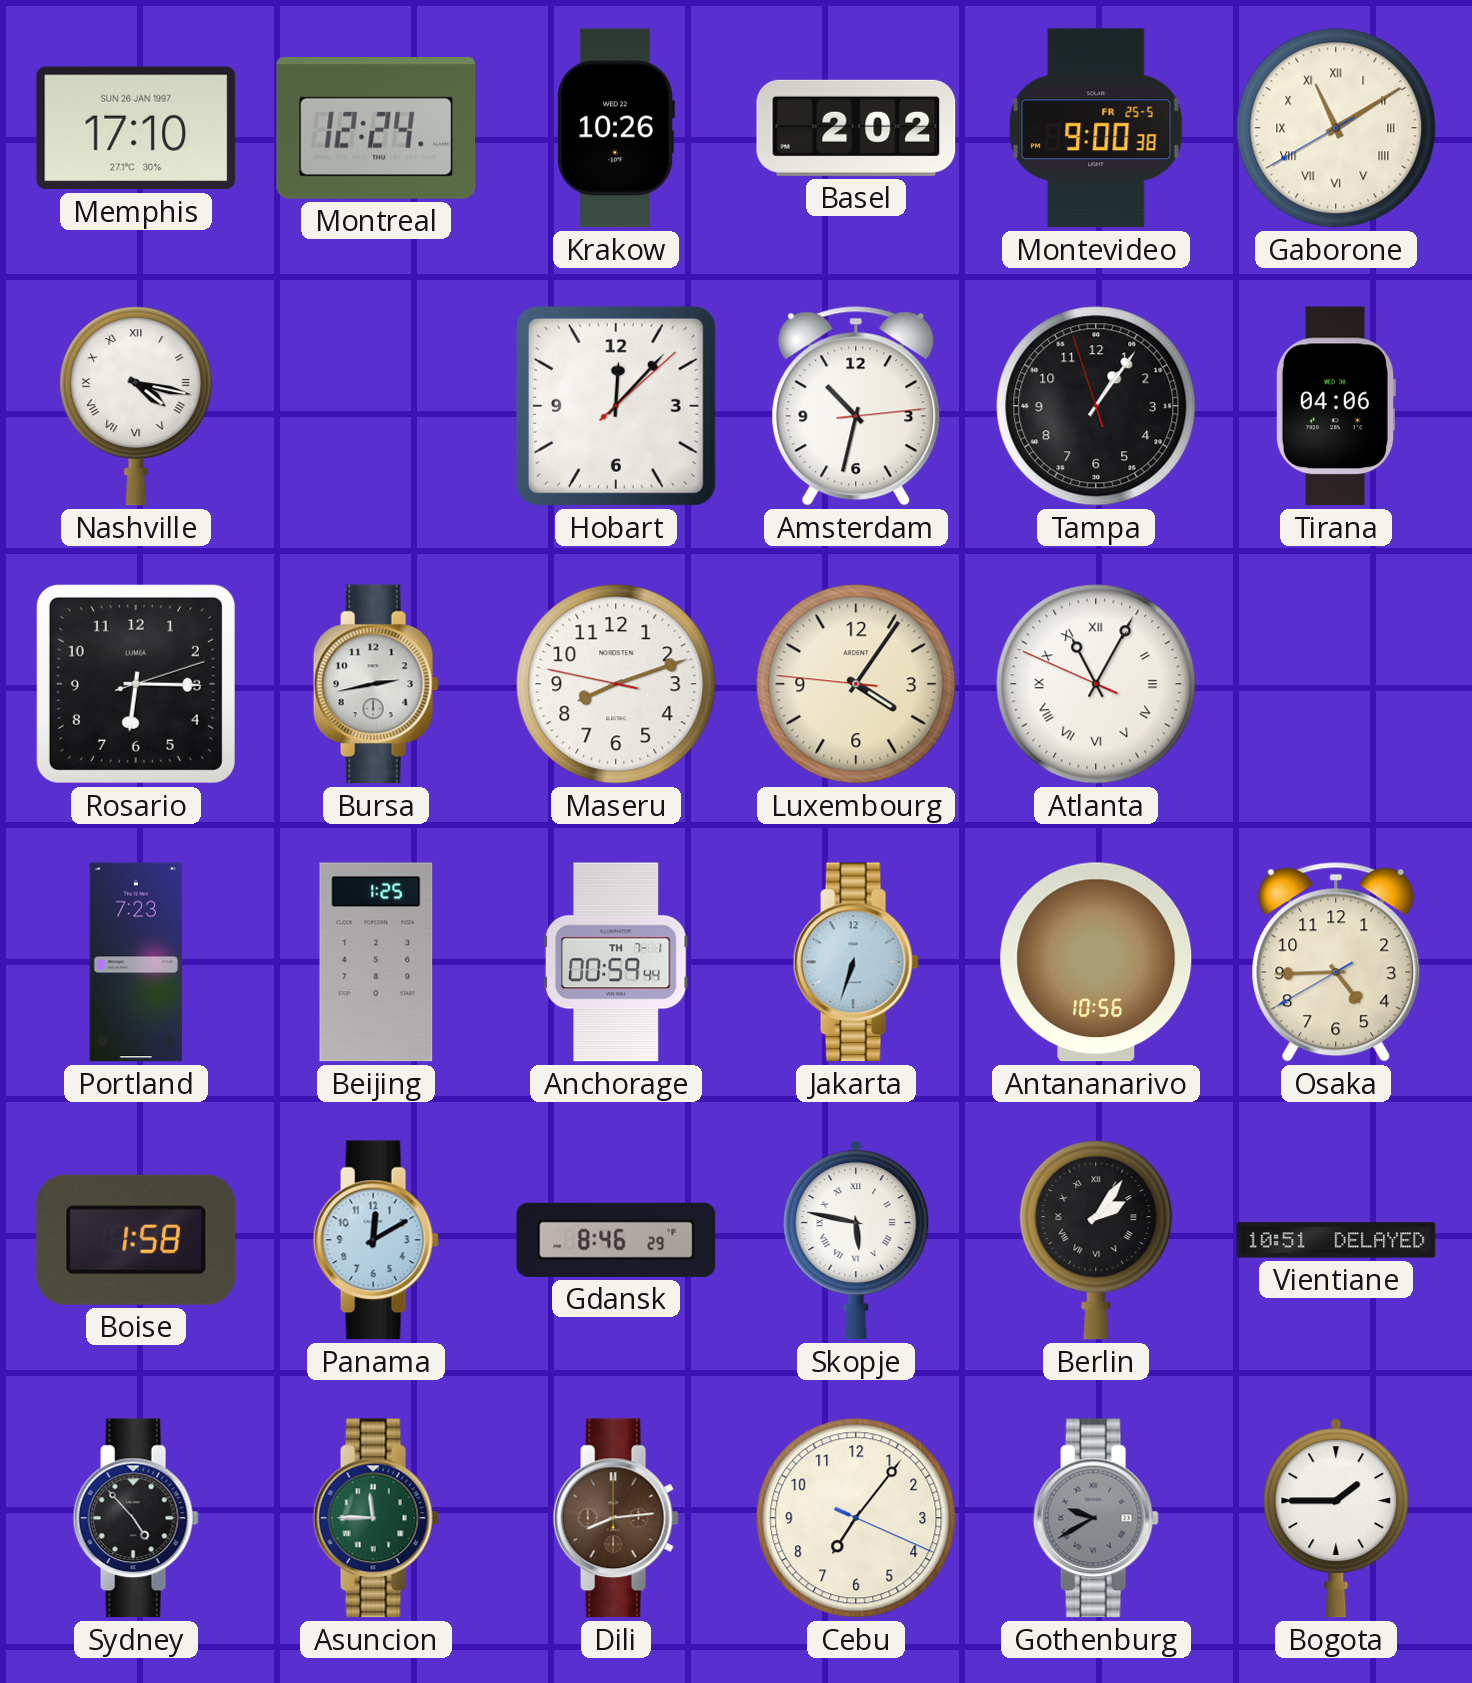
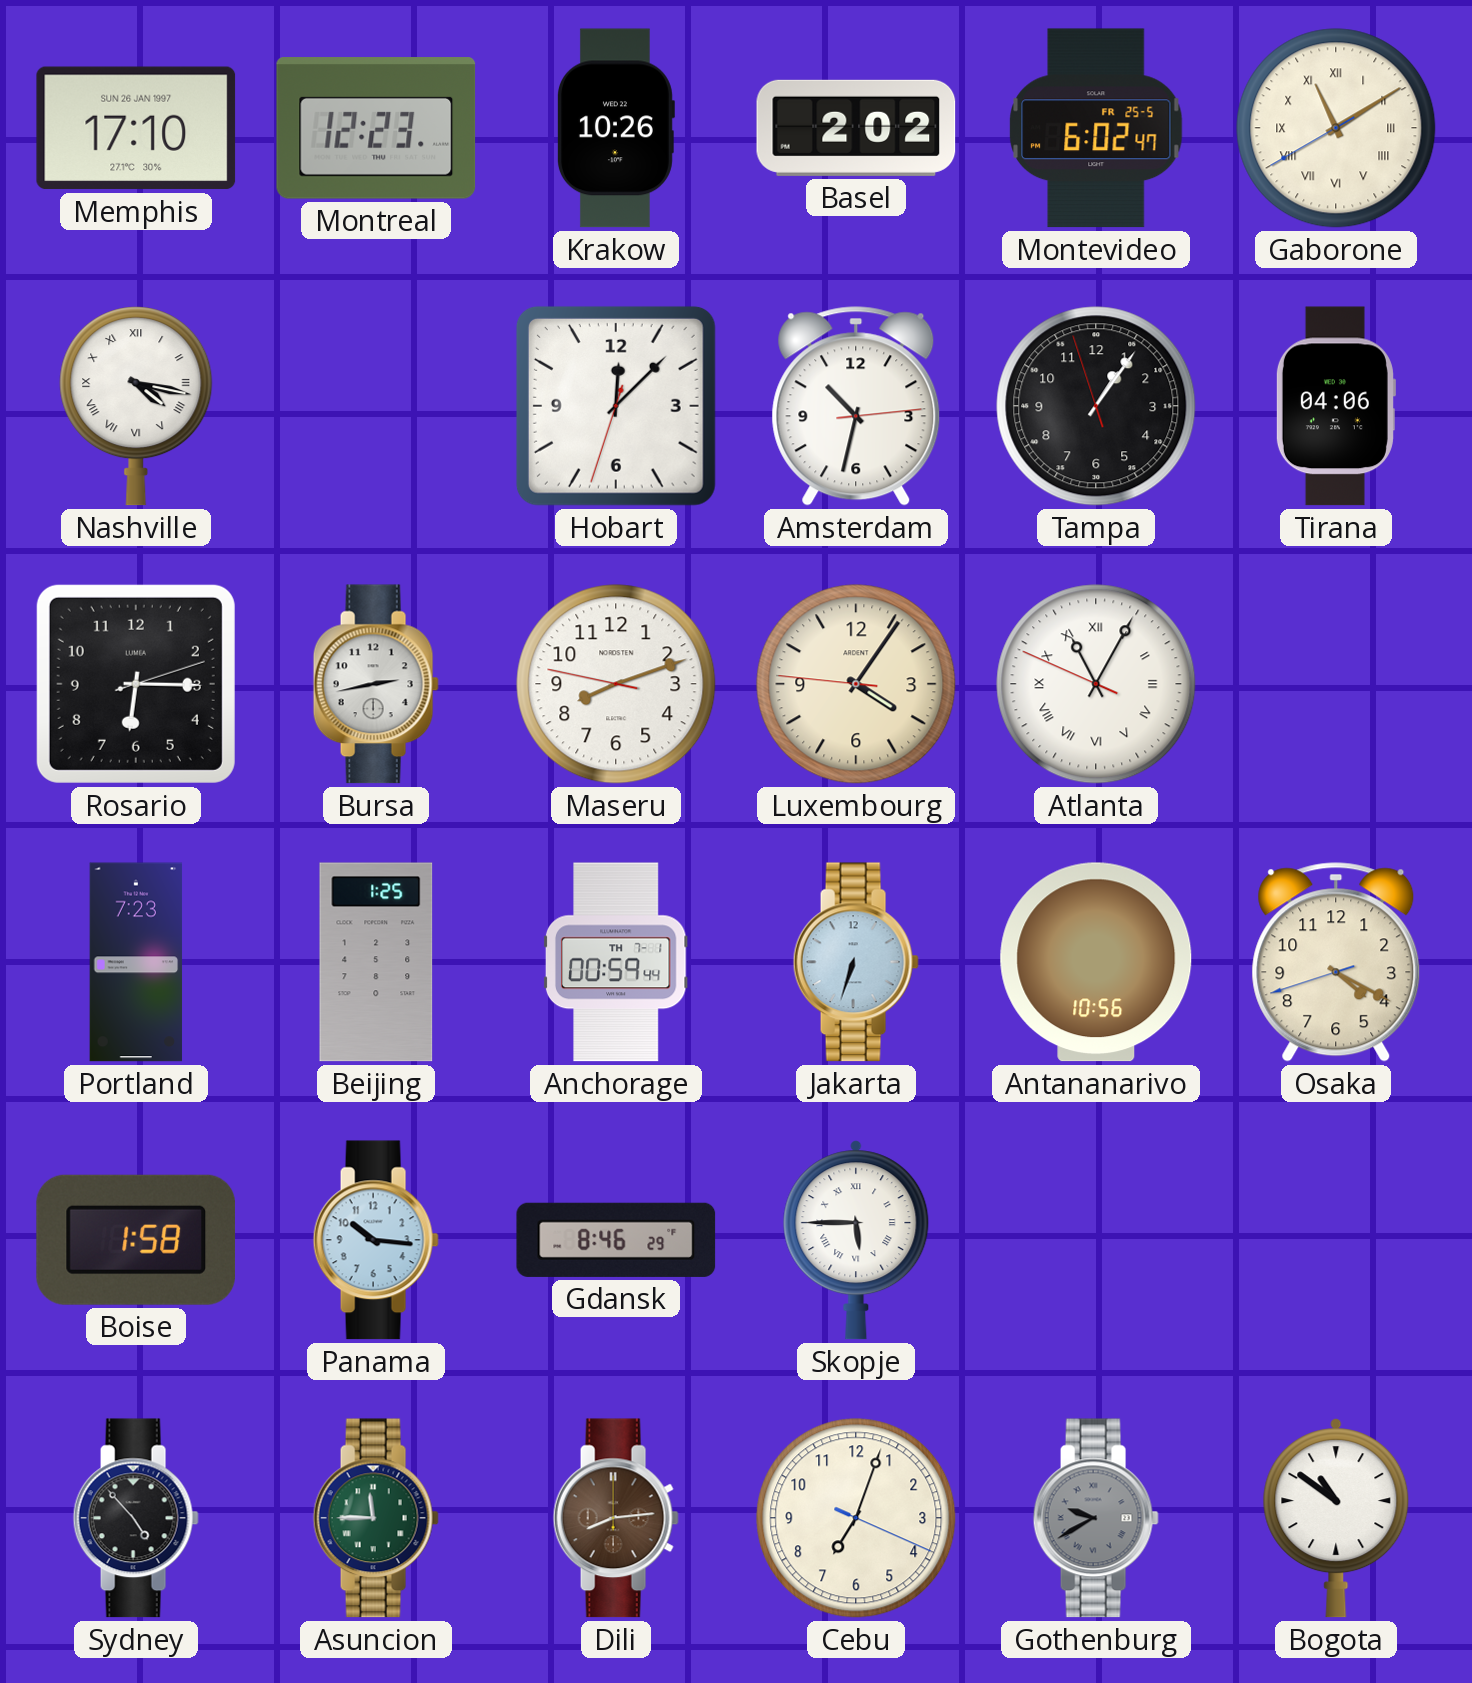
Montreal: 12:24 -> 12:23
Montevideo: 9:00 -> 6:02
Hobart: 12:07:08 -> 12:07:33
Osaka: 4:44 -> 4:19
Panama: 12:10 -> 10:16
Skopje: 5:47 -> 5:45
Berlin: 2:06 -> none
Vientiane: 10:51 -> none
Cebu: 7:06 -> 7:03
Bogota: 1:45 -> 10:51
